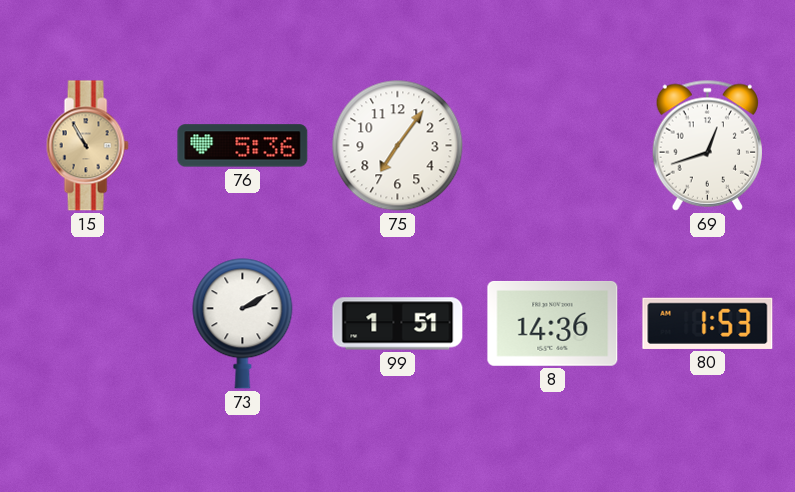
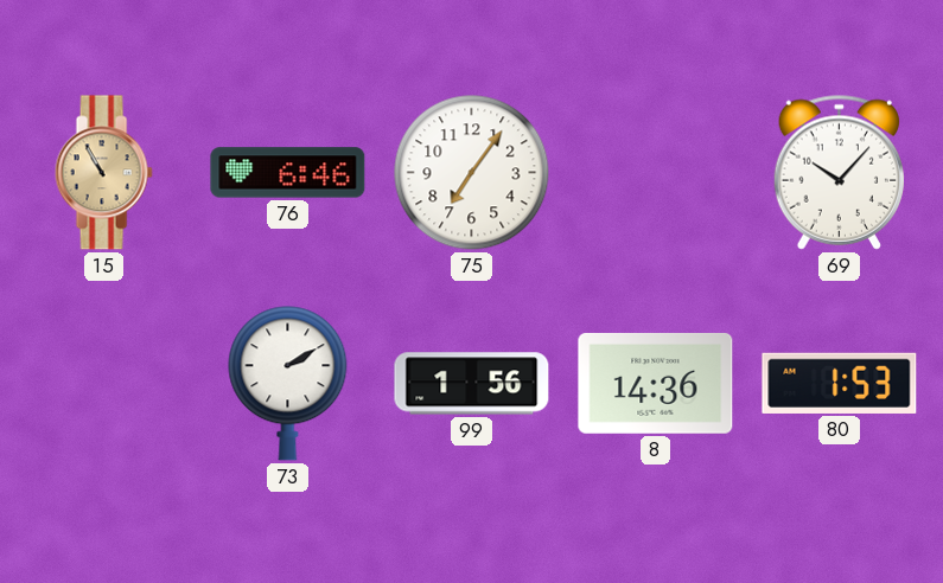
76: 5:36 -> 6:46
69: 12:42 -> 10:07
99: 1:51 -> 1:56
